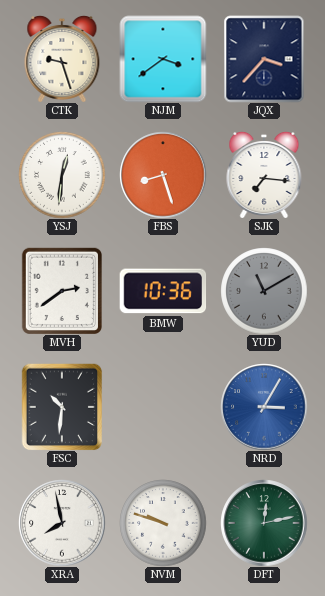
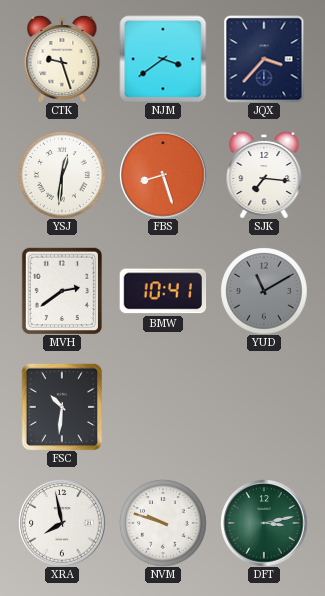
BMW: 10:36 -> 10:41
NRD: 3:05 -> none
DFT: 12:13 -> 3:13
